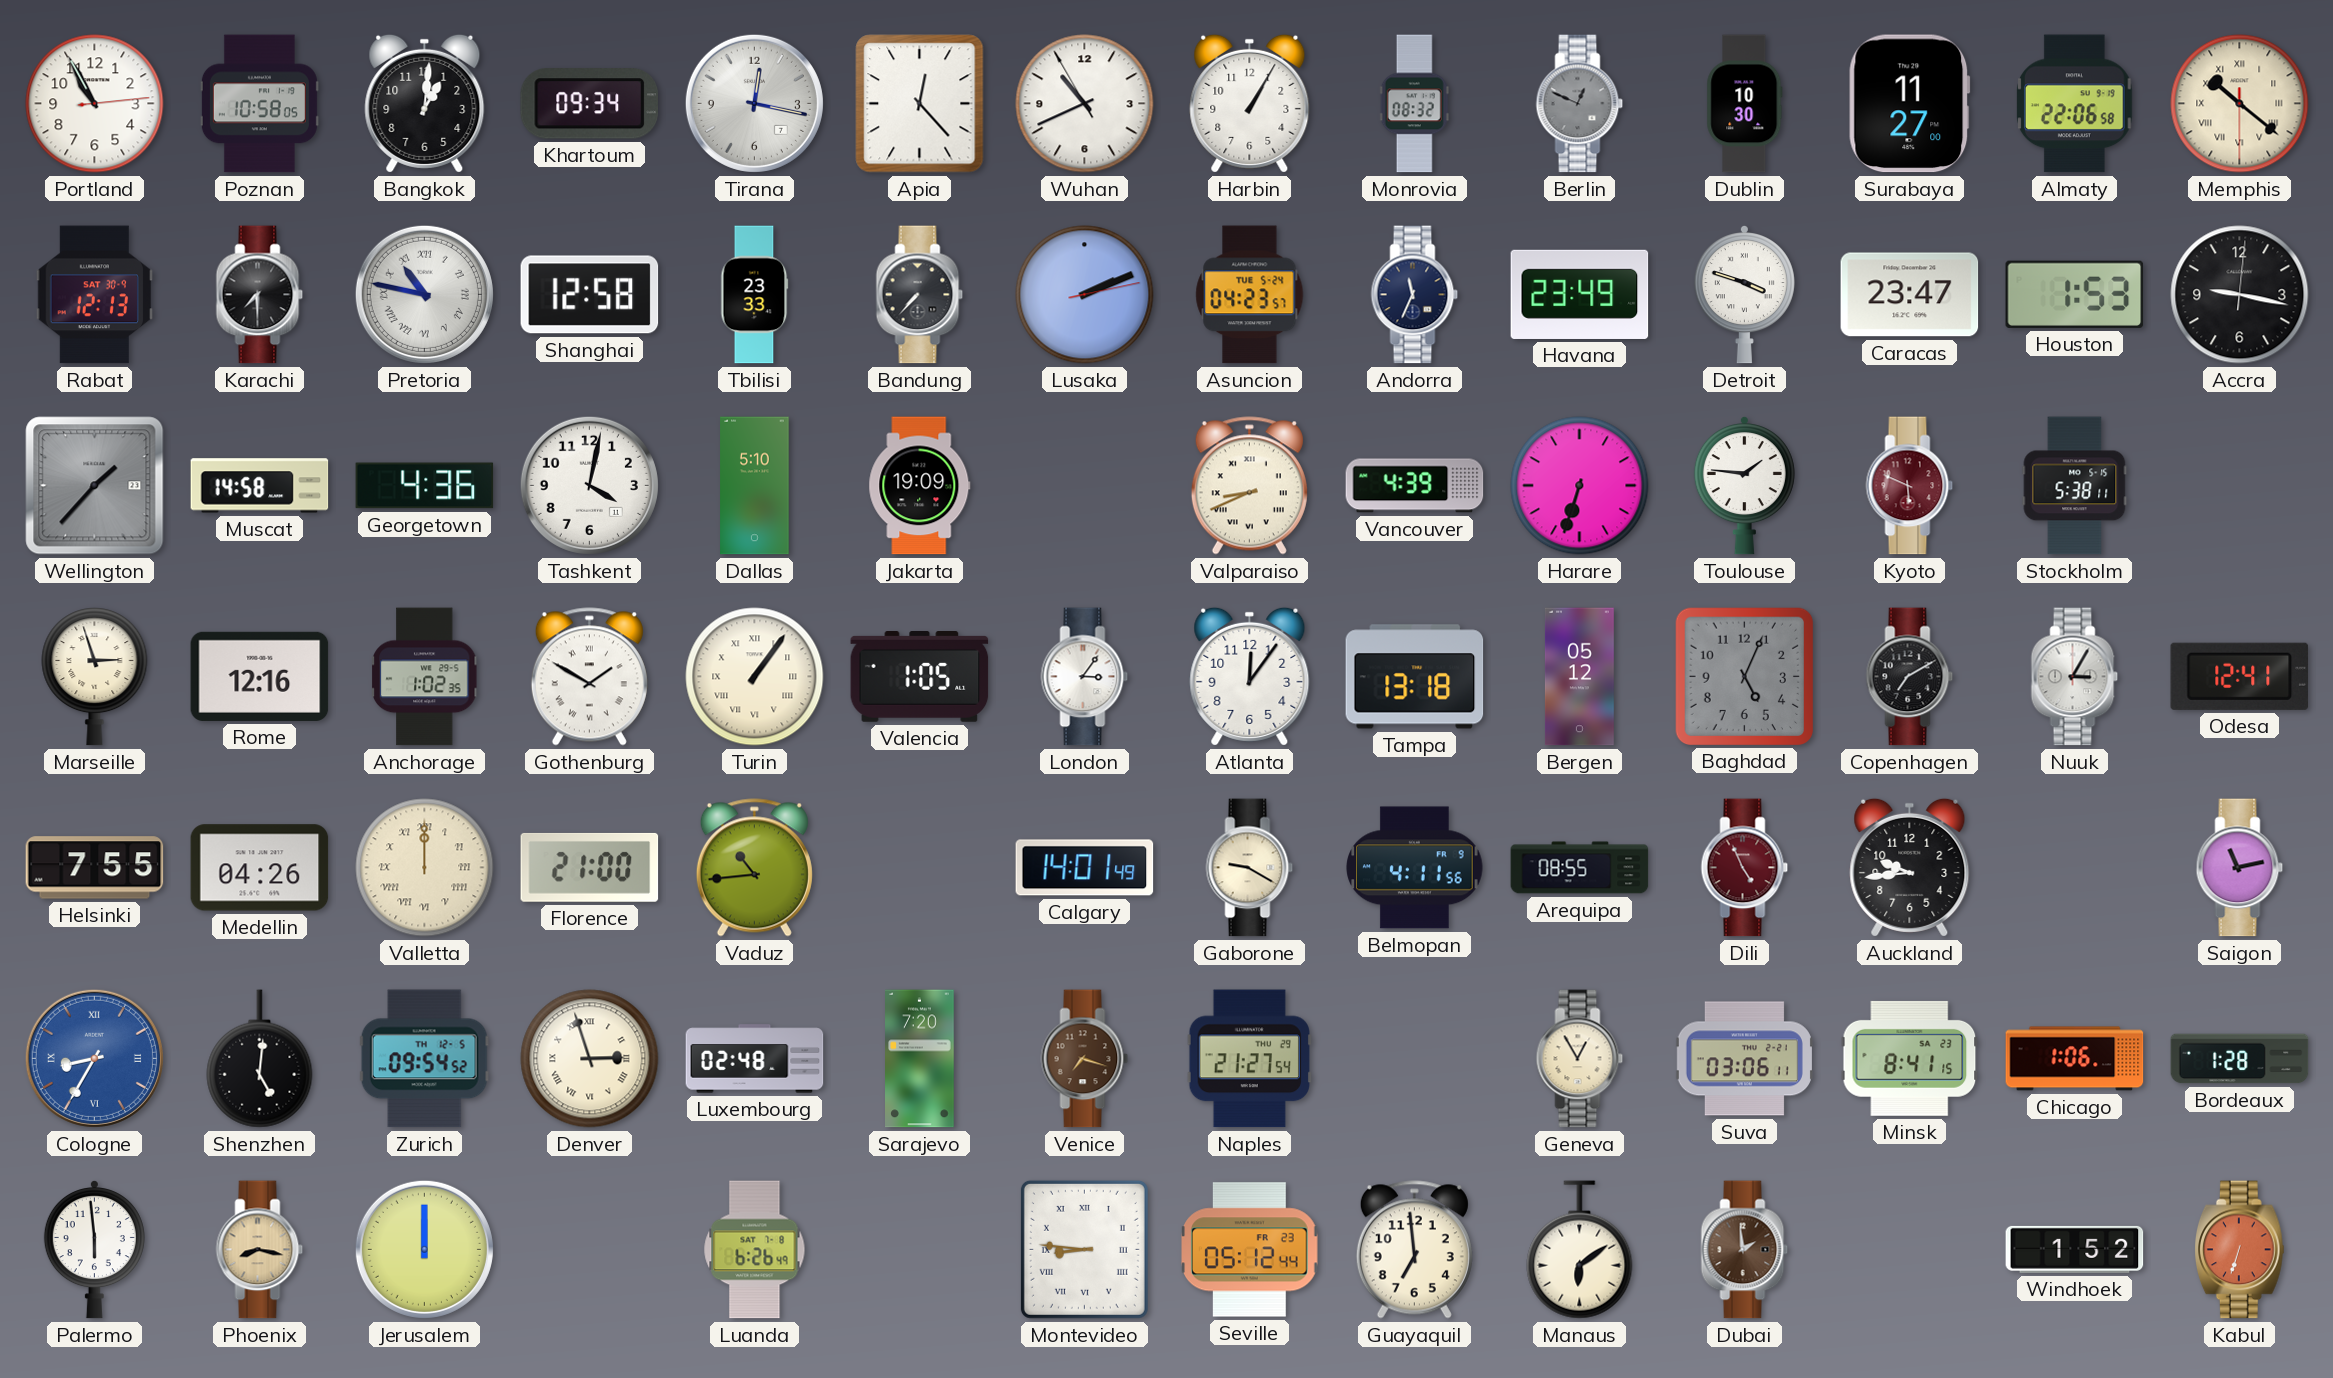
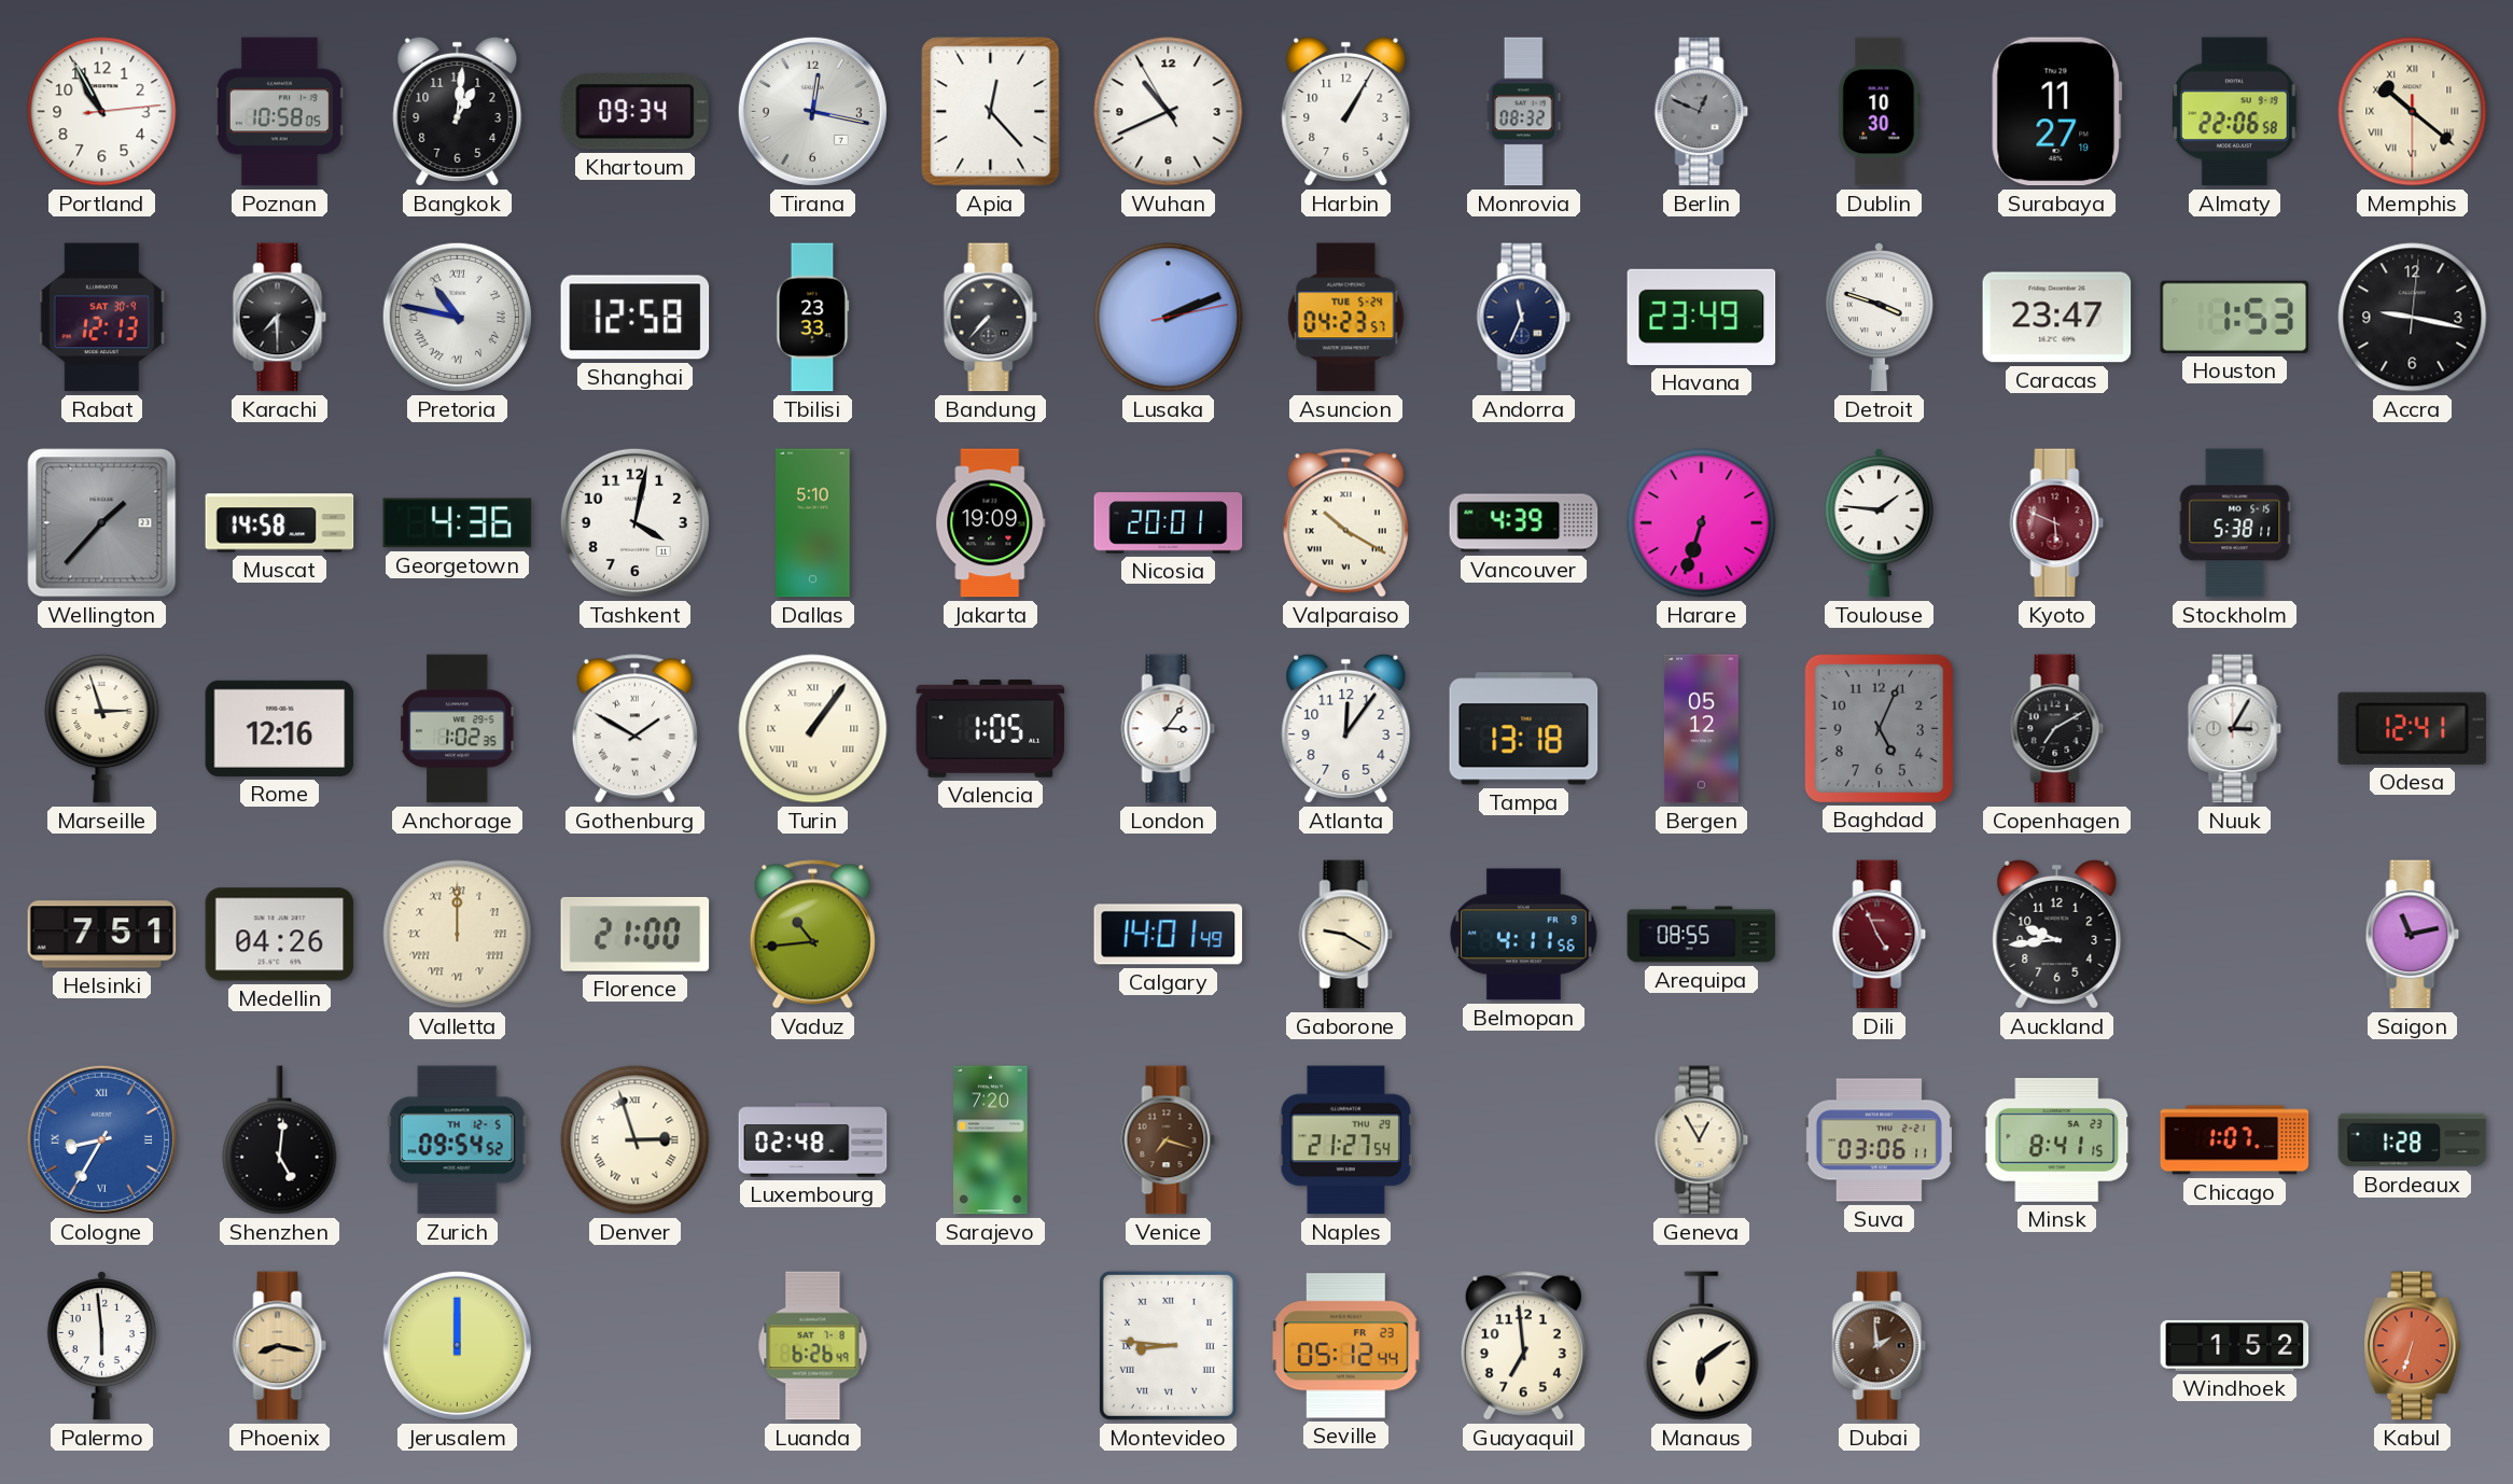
Surabaya: 11:27:00 -> 11:27:19
Nicosia: none -> 20:01
Valparaiso: 8:41 -> 10:20
Helsinki: 7:55 -> 7:51
Chicago: 1:06 -> 1:07
